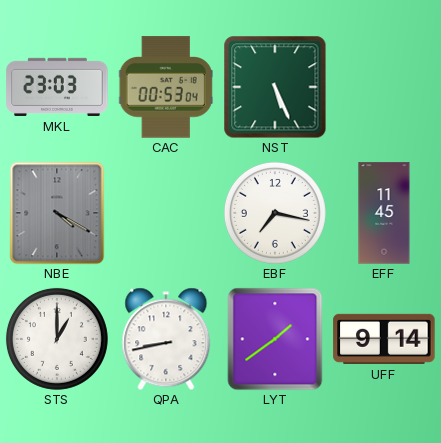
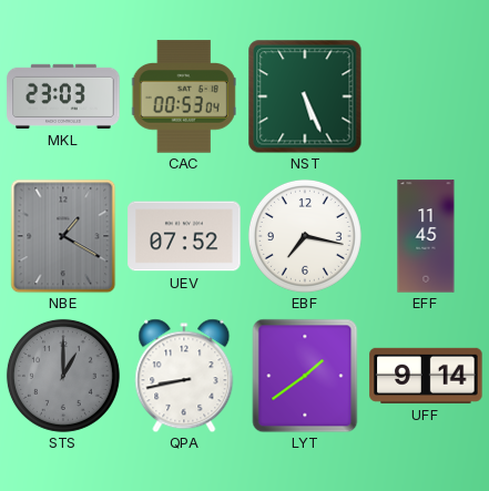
NBE: 4:20 -> 1:20
UEV: none -> 07:52
STS dial: white -> grey
